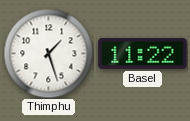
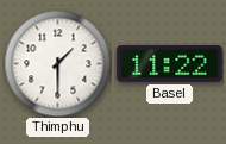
Thimphu: 1:27 -> 1:30
